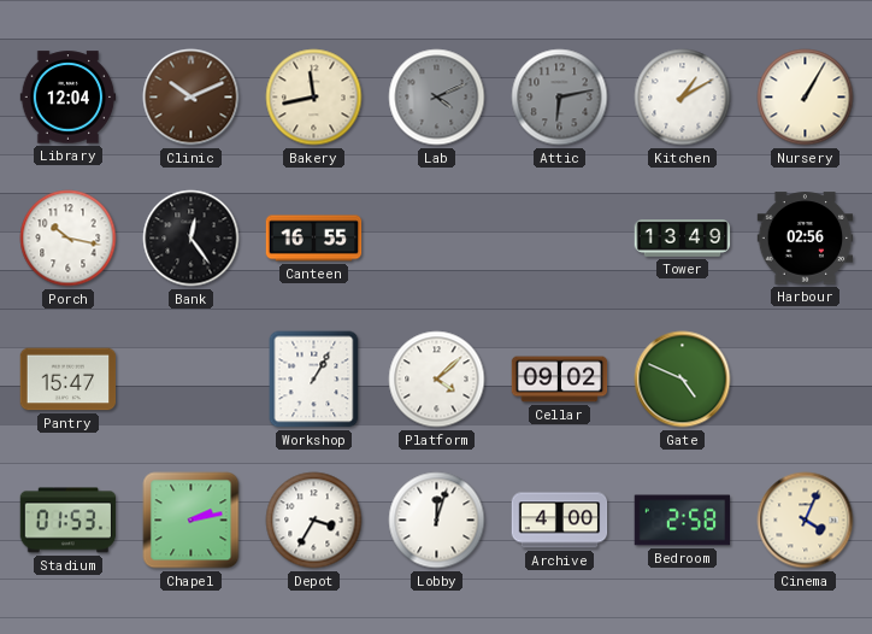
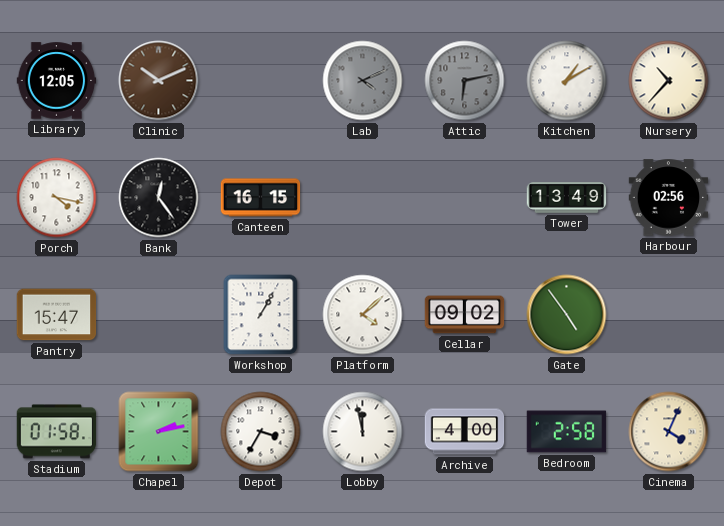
Library: 12:04 -> 12:05
Bakery: 11:43 -> none
Nursery: 1:05 -> 10:37
Porch: 10:17 -> 4:17
Canteen: 16:55 -> 16:15
Gate: 4:49 -> 4:54
Stadium: 01:53 -> 01:58
Lobby: 12:03 -> 11:58
